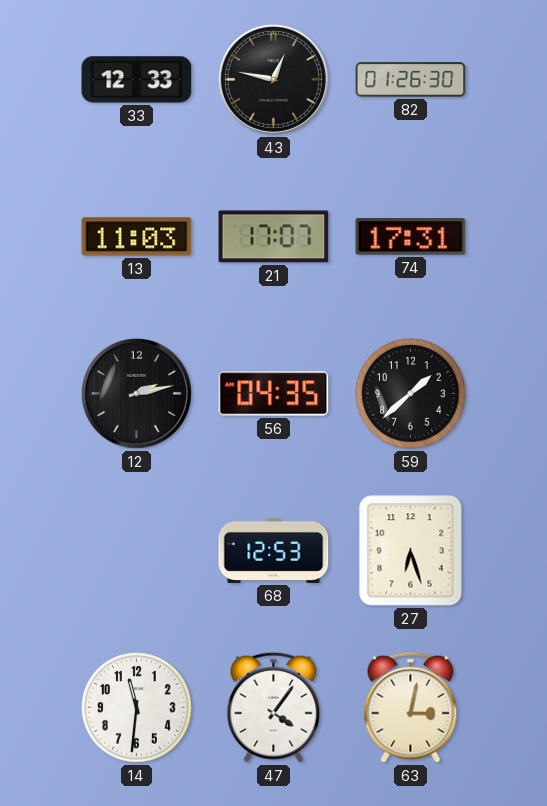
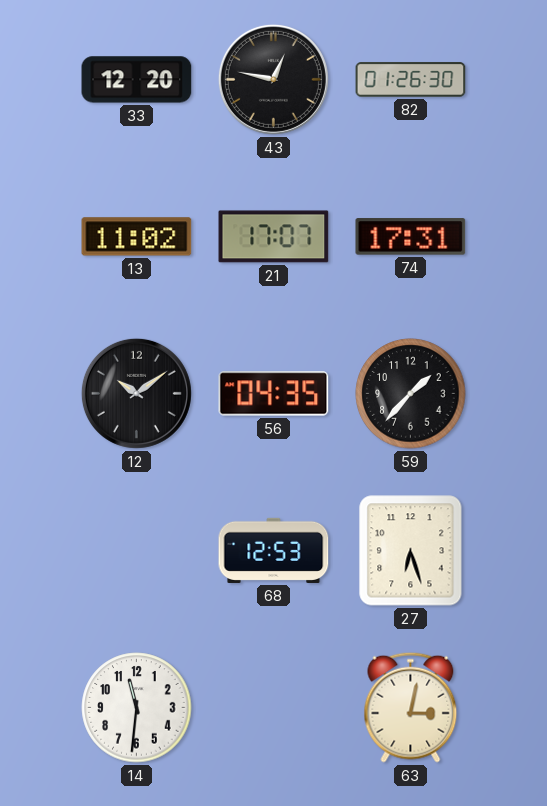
33: 12:33 -> 12:20
13: 11:03 -> 11:02
12: 2:13 -> 10:09
59: 1:38 -> 1:37
47: 4:06 -> none
